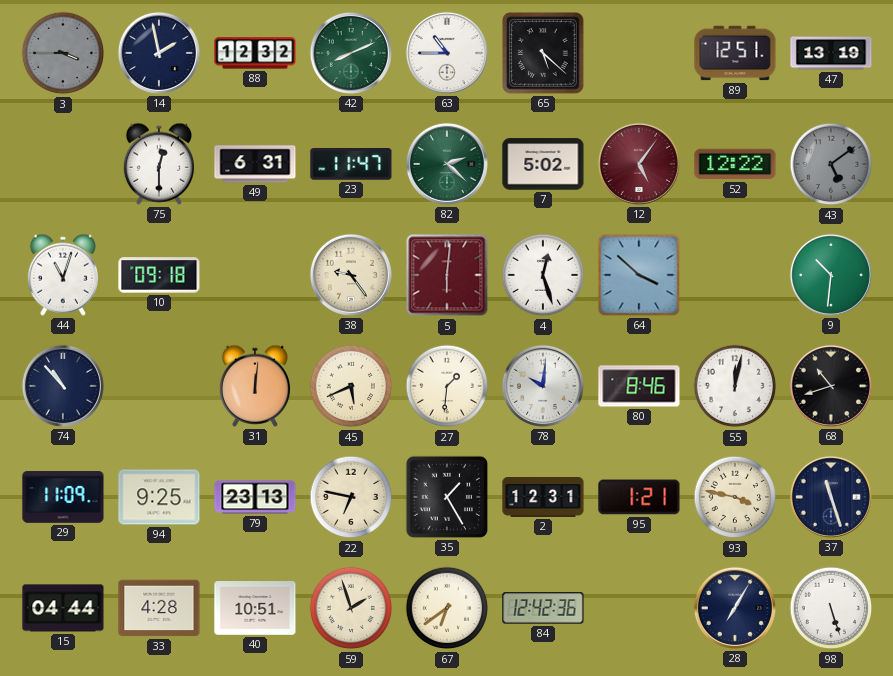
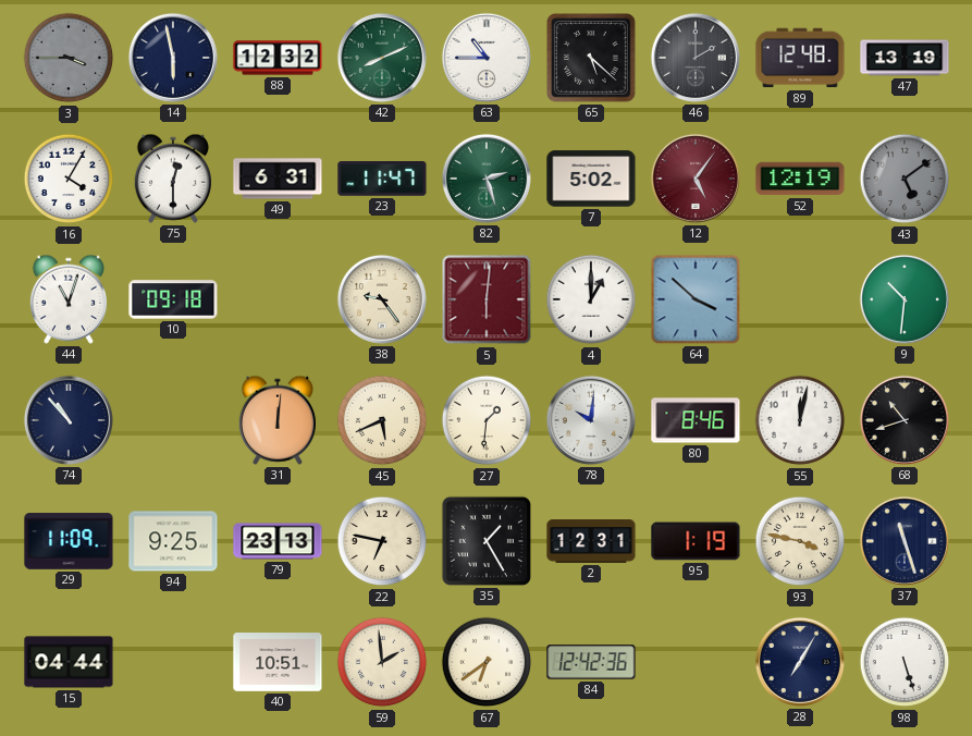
14: 1:58 -> 5:58
46: none -> 2:00
89: 12:51 -> 12:48
16: none -> 4:05
82: 2:22 -> 2:27
52: 12:22 -> 12:19
4: 12:27 -> 1:00
95: 1:21 -> 1:19
33: 4:28 -> none
59: 1:57 -> 1:59
